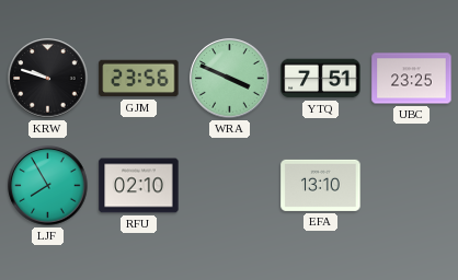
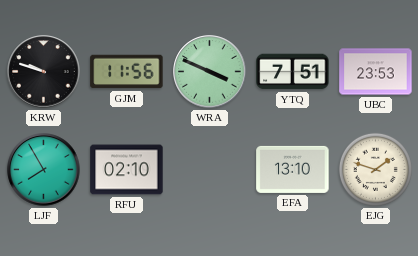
GJM: 23:56 -> 11:56
UBC: 23:25 -> 23:53
EJG: none -> 1:48
